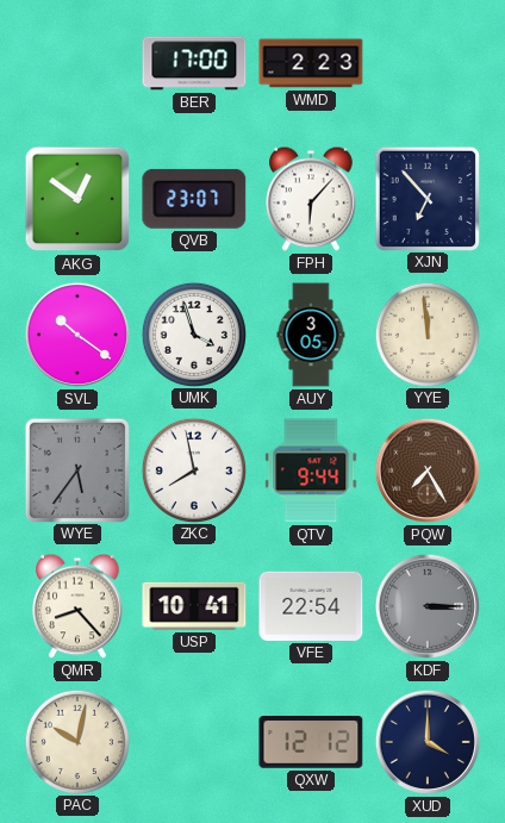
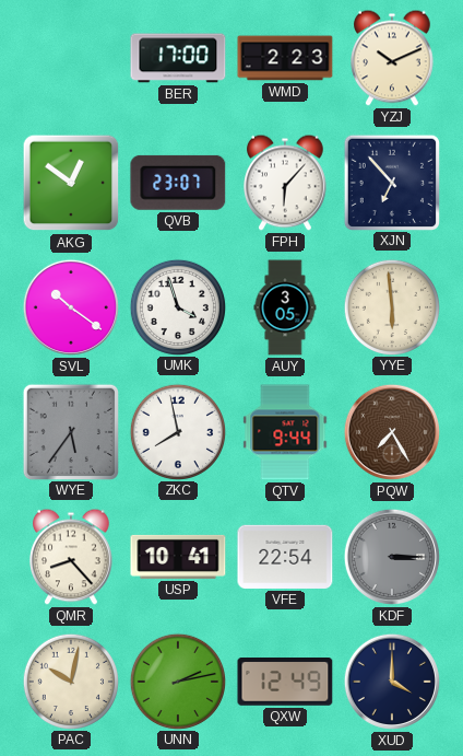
YZJ: none -> 10:11
YYE: 11:59 -> 5:59
UNN: none -> 2:13
QXW: 12:12 -> 12:49
